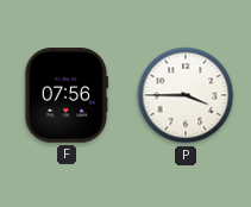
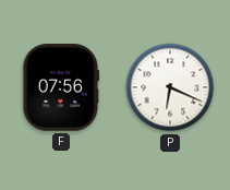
P: 3:45 -> 6:19
